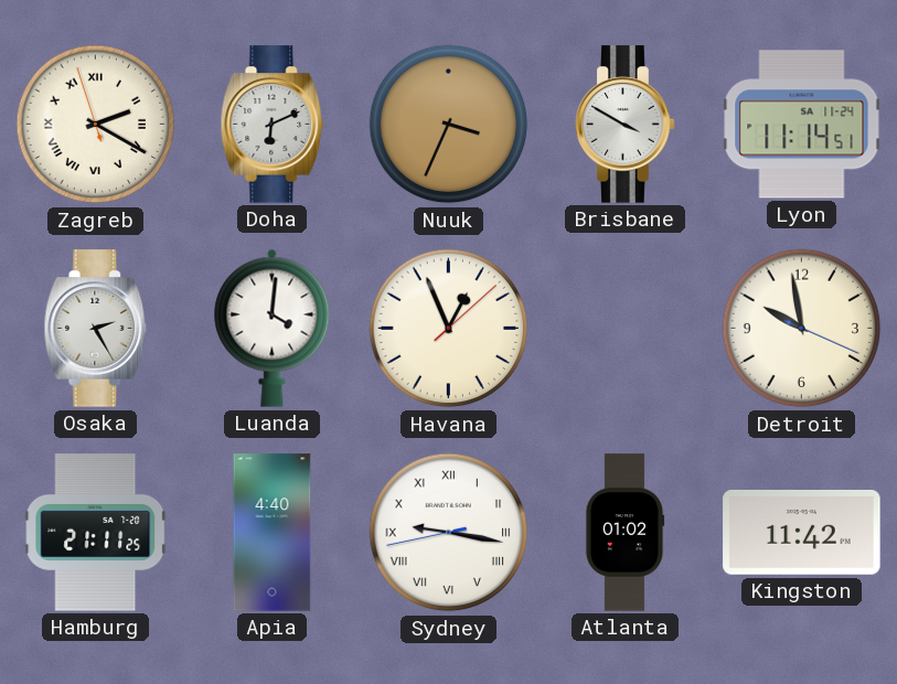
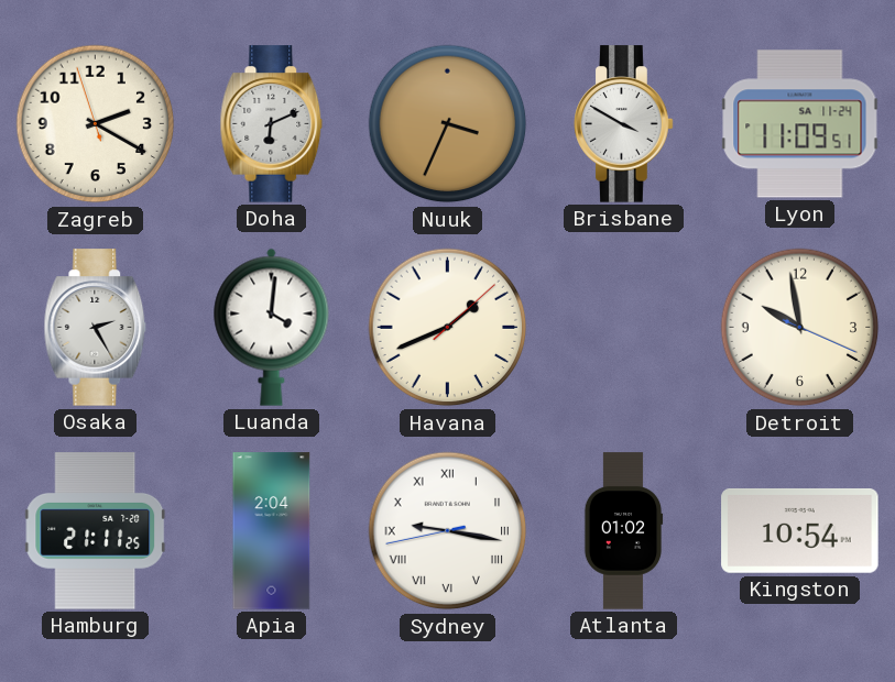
Zagreb numerals: Roman -> Arabic
Lyon: 11:14 -> 11:09
Havana: 12:56 -> 1:41
Apia: 4:40 -> 2:04
Kingston: 11:42 -> 10:54
